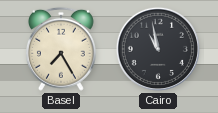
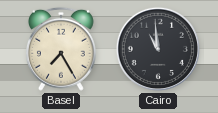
Cairo: 10:58 -> 10:59
